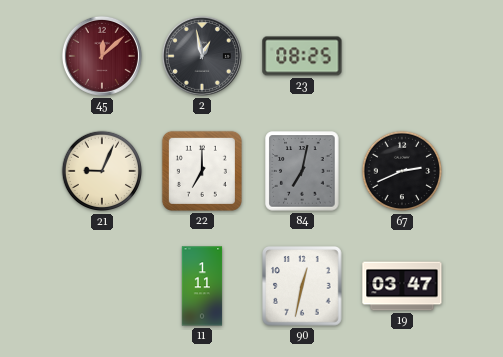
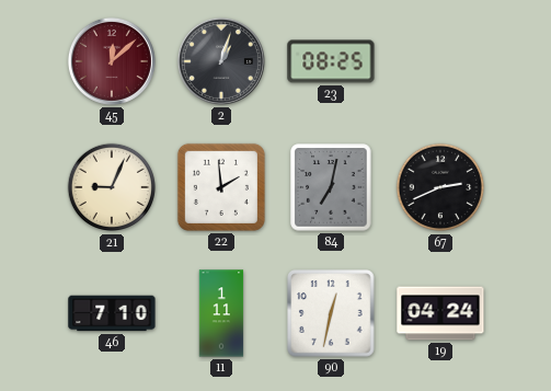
2: 12:58 -> 1:03
22: 7:00 -> 1:59
46: none -> 7:10
19: 03:47 -> 04:24
